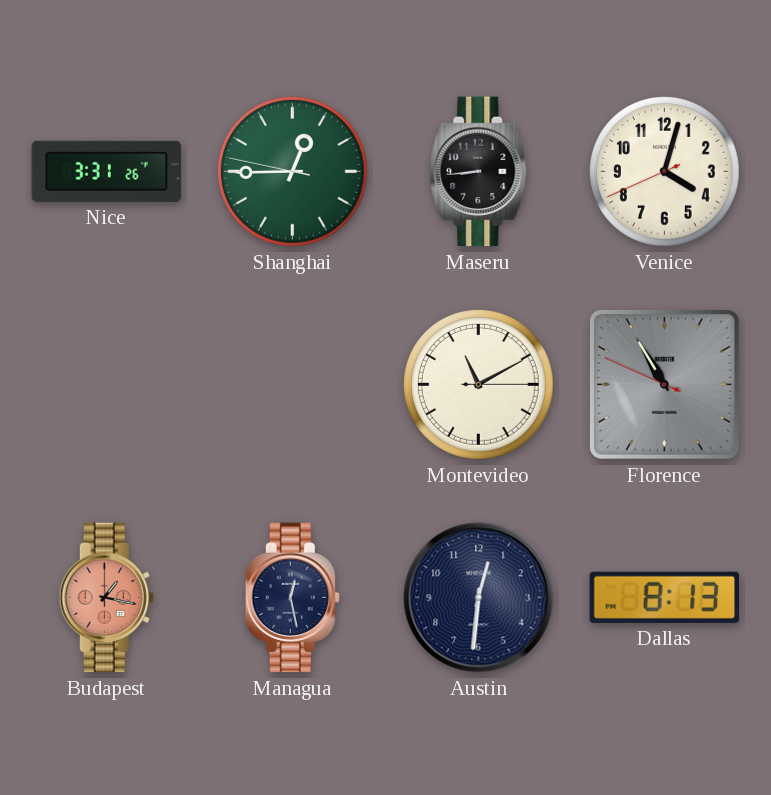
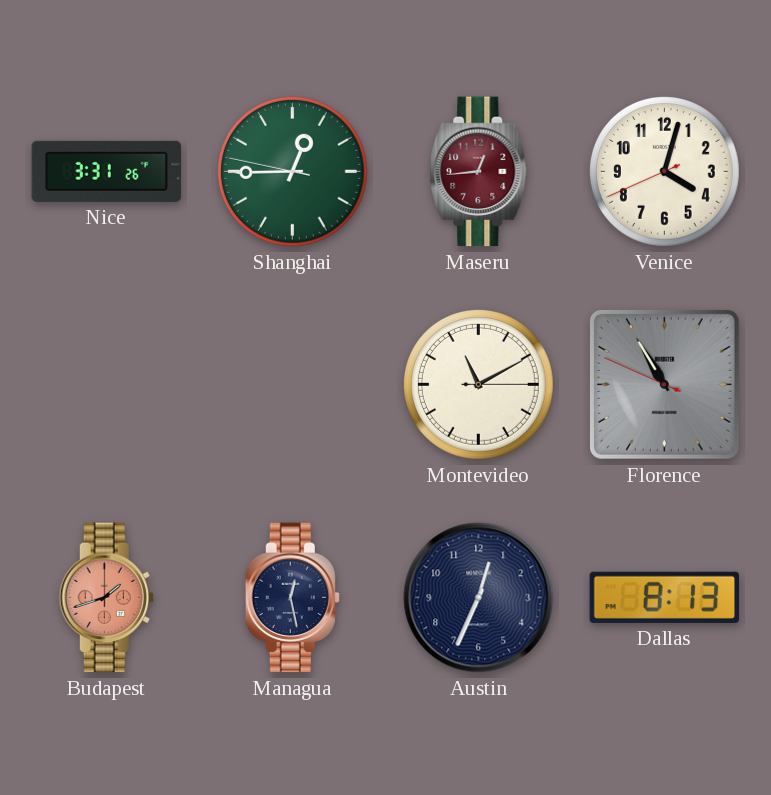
Maseru: 8:44 -> 12:44
Maseru dial: black -> burgundy
Budapest: 1:17 -> 1:42
Austin: 12:31 -> 12:34
